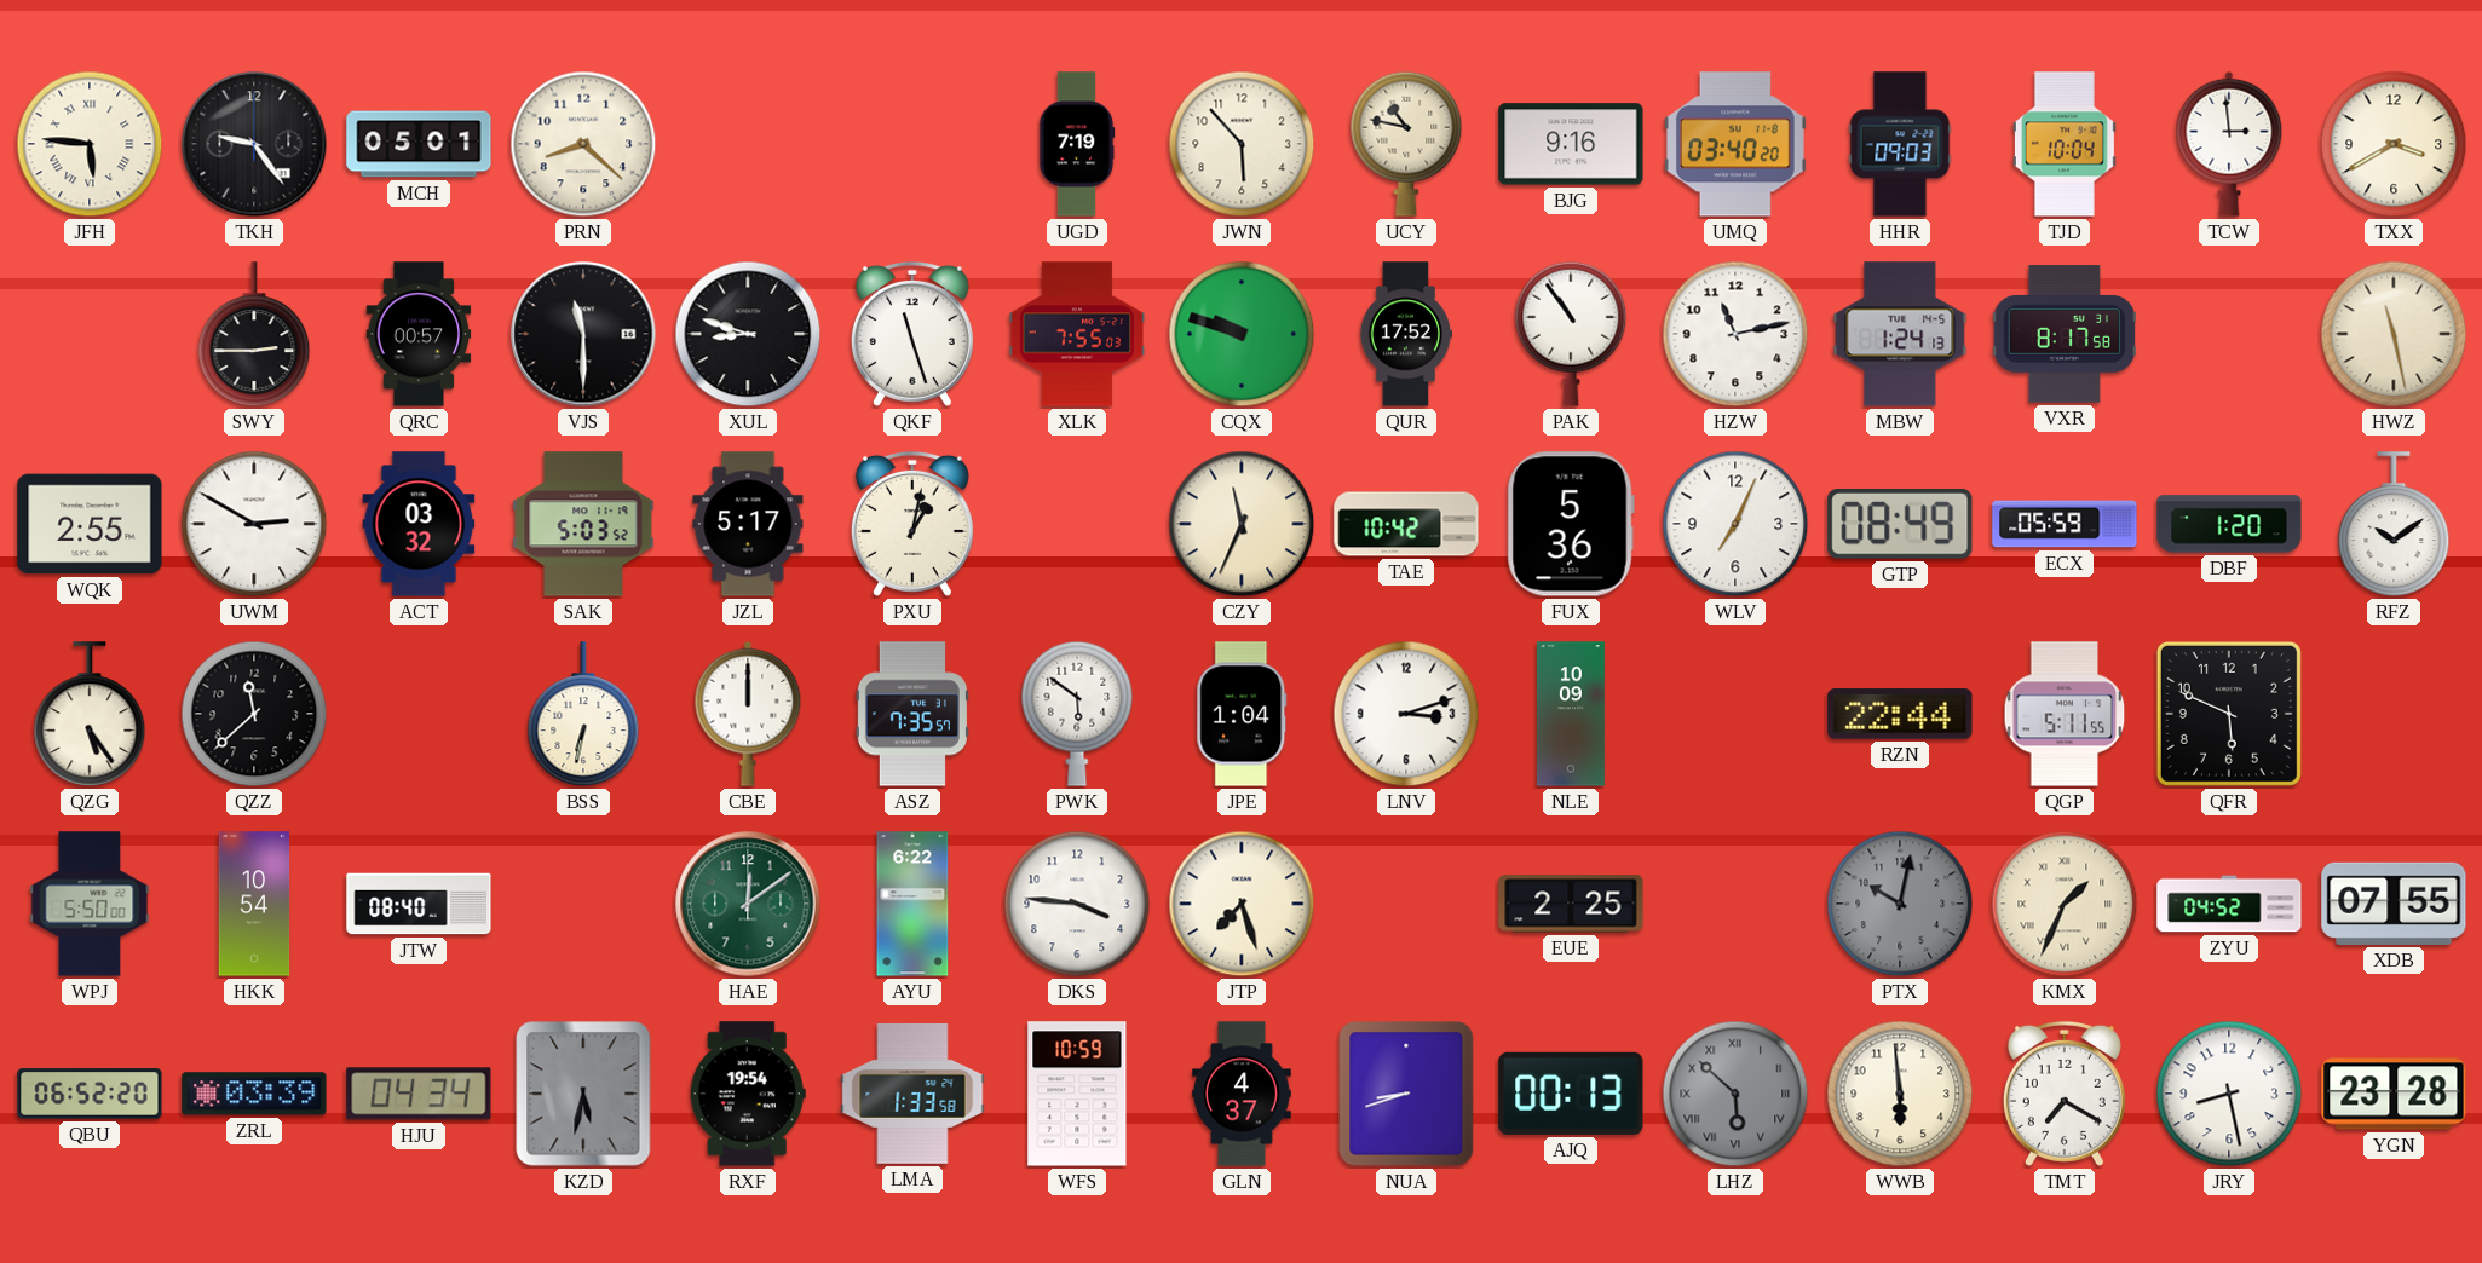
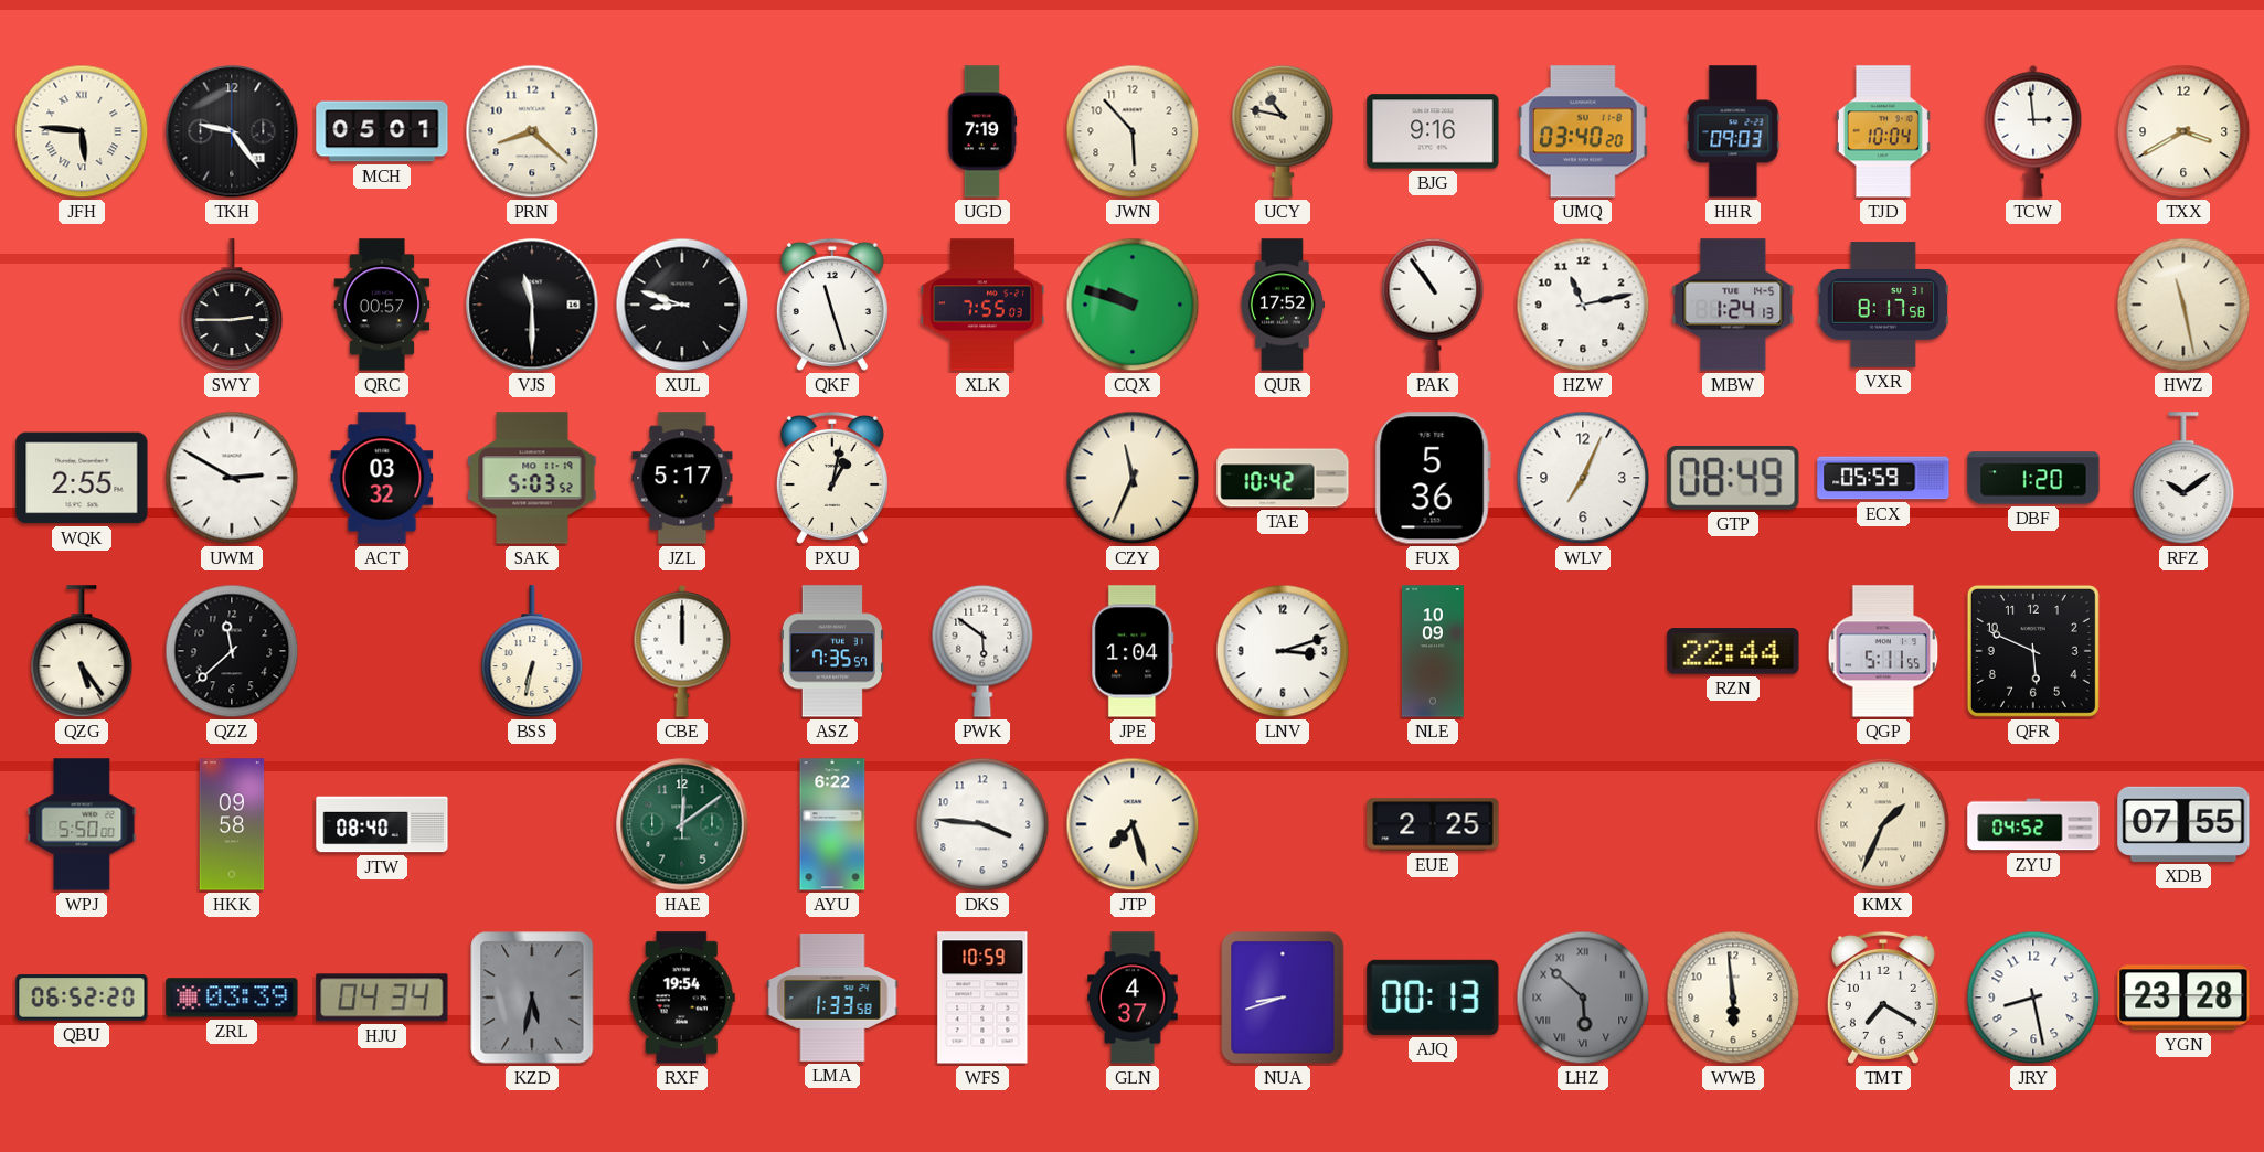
HKK: 10:54 -> 09:58
PTX: 10:02 -> none
